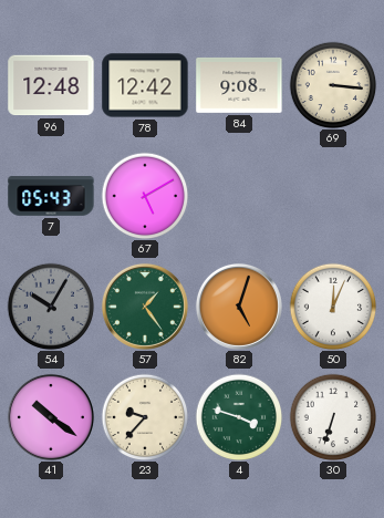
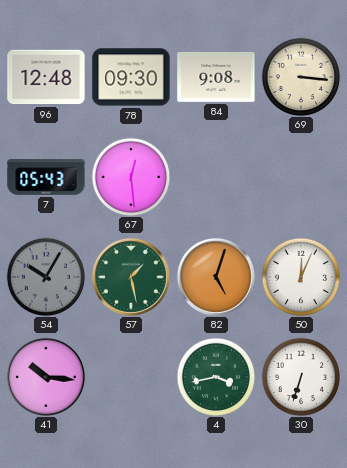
78: 12:42 -> 09:30
67: 5:10 -> 12:29
57: 1:24 -> 1:28
41: 10:21 -> 10:16
23: 9:37 -> none
4: 3:48 -> 3:43
